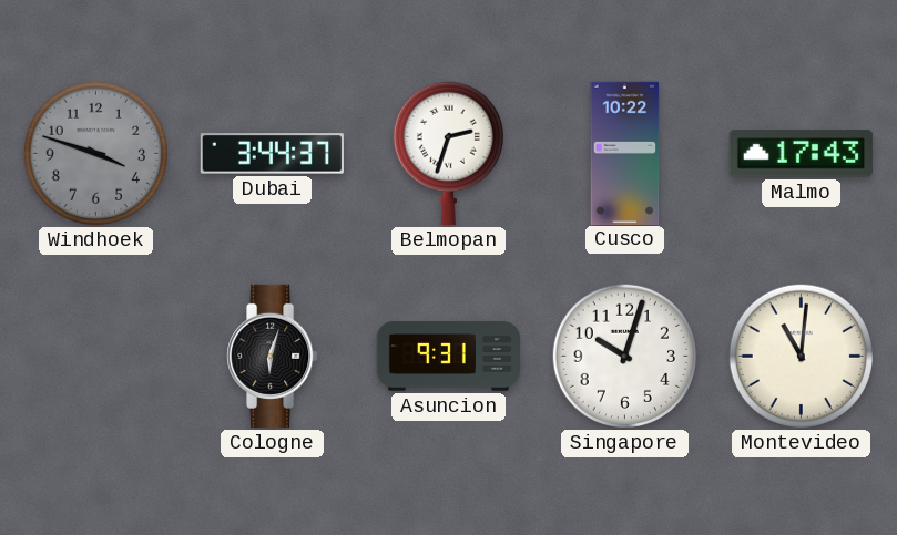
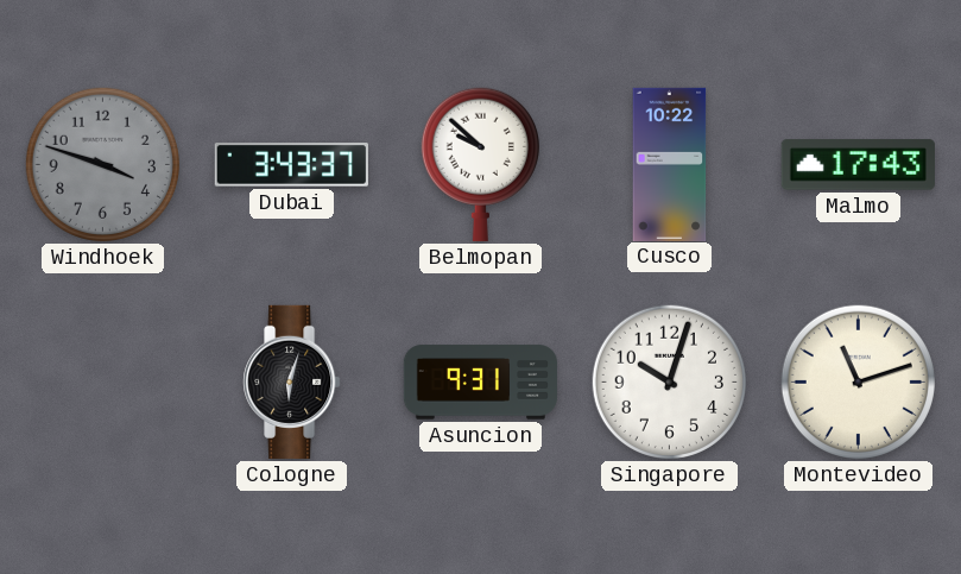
Dubai: 3:44 -> 3:43
Belmopan: 2:33 -> 9:52
Montevideo: 11:01 -> 11:12
